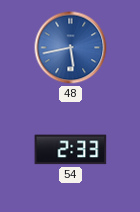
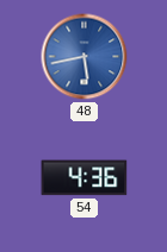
54: 2:33 -> 4:36
